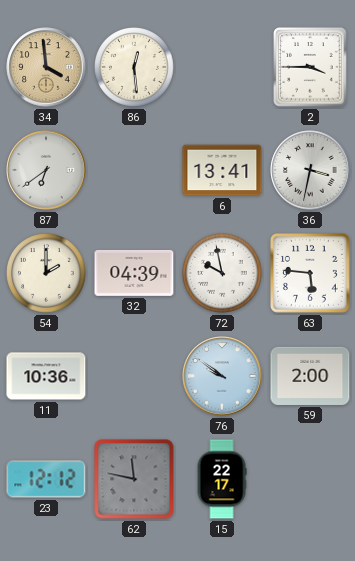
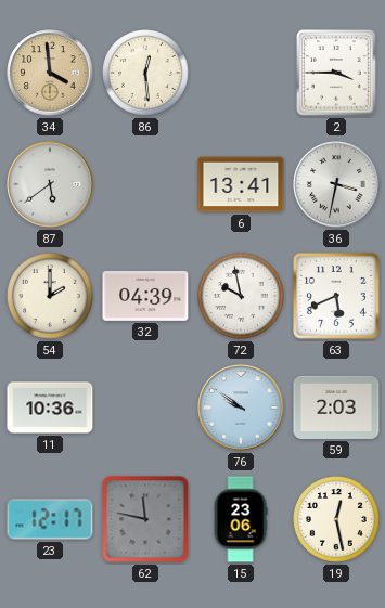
87: 6:39 -> 5:39
63: 5:46 -> 5:41
59: 2:00 -> 2:03
23: 12:12 -> 12:17
15: 22:17 -> 23:06
19: none -> 12:28
